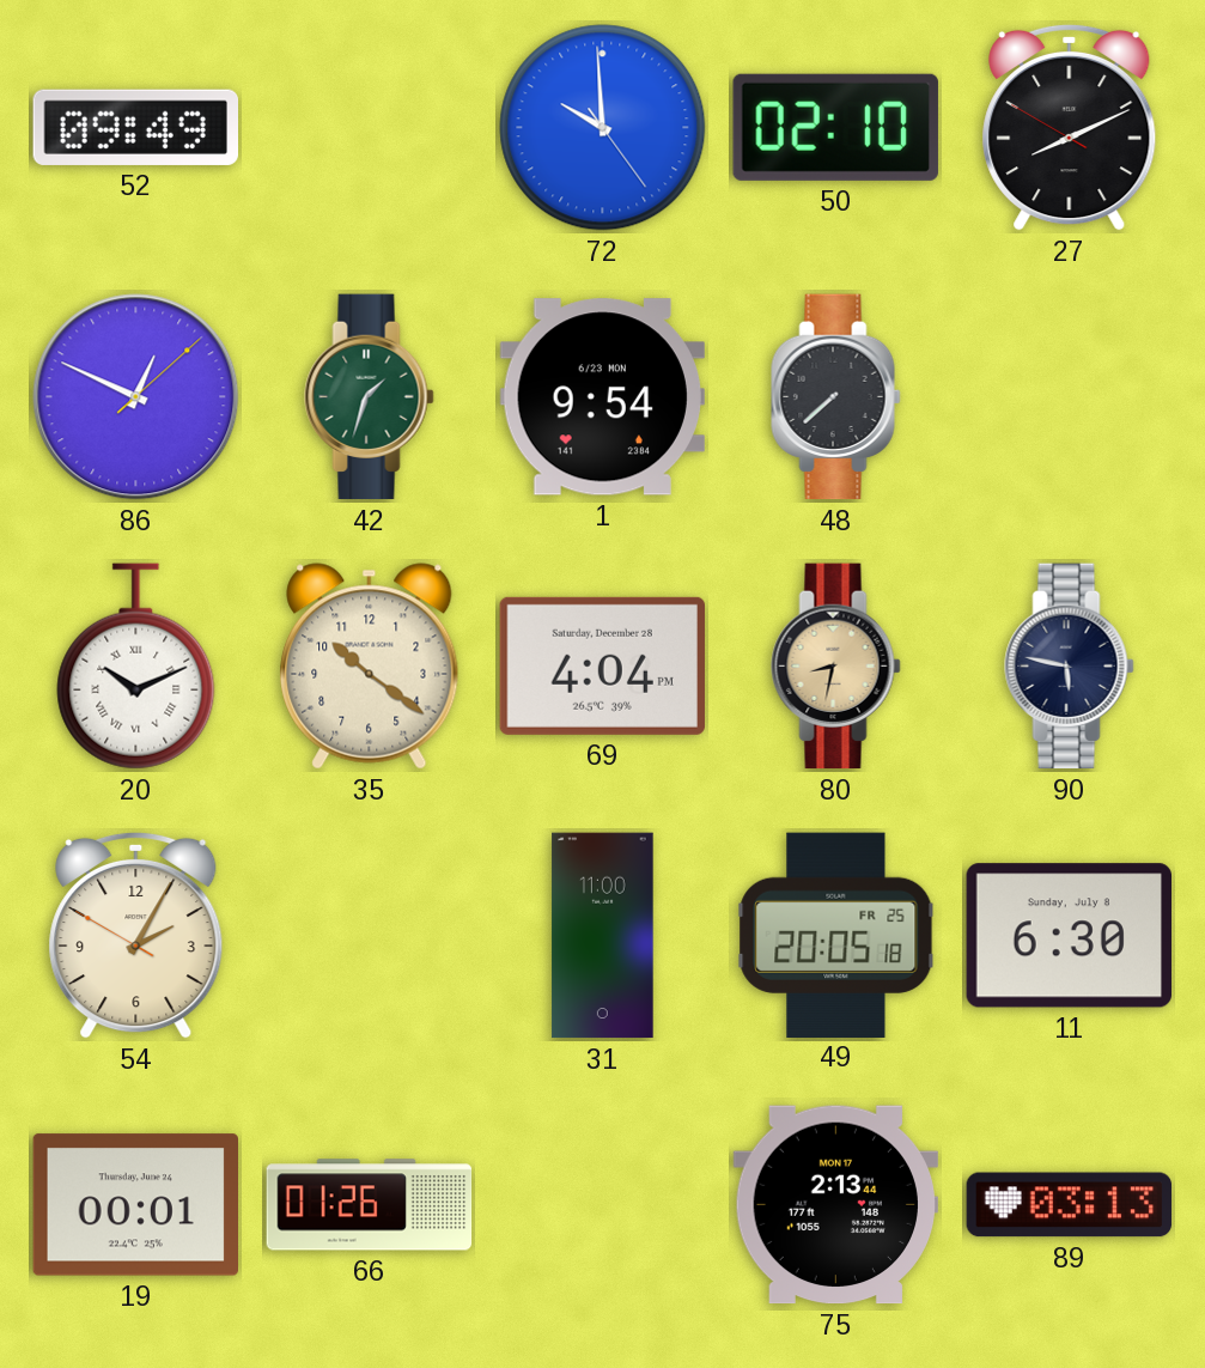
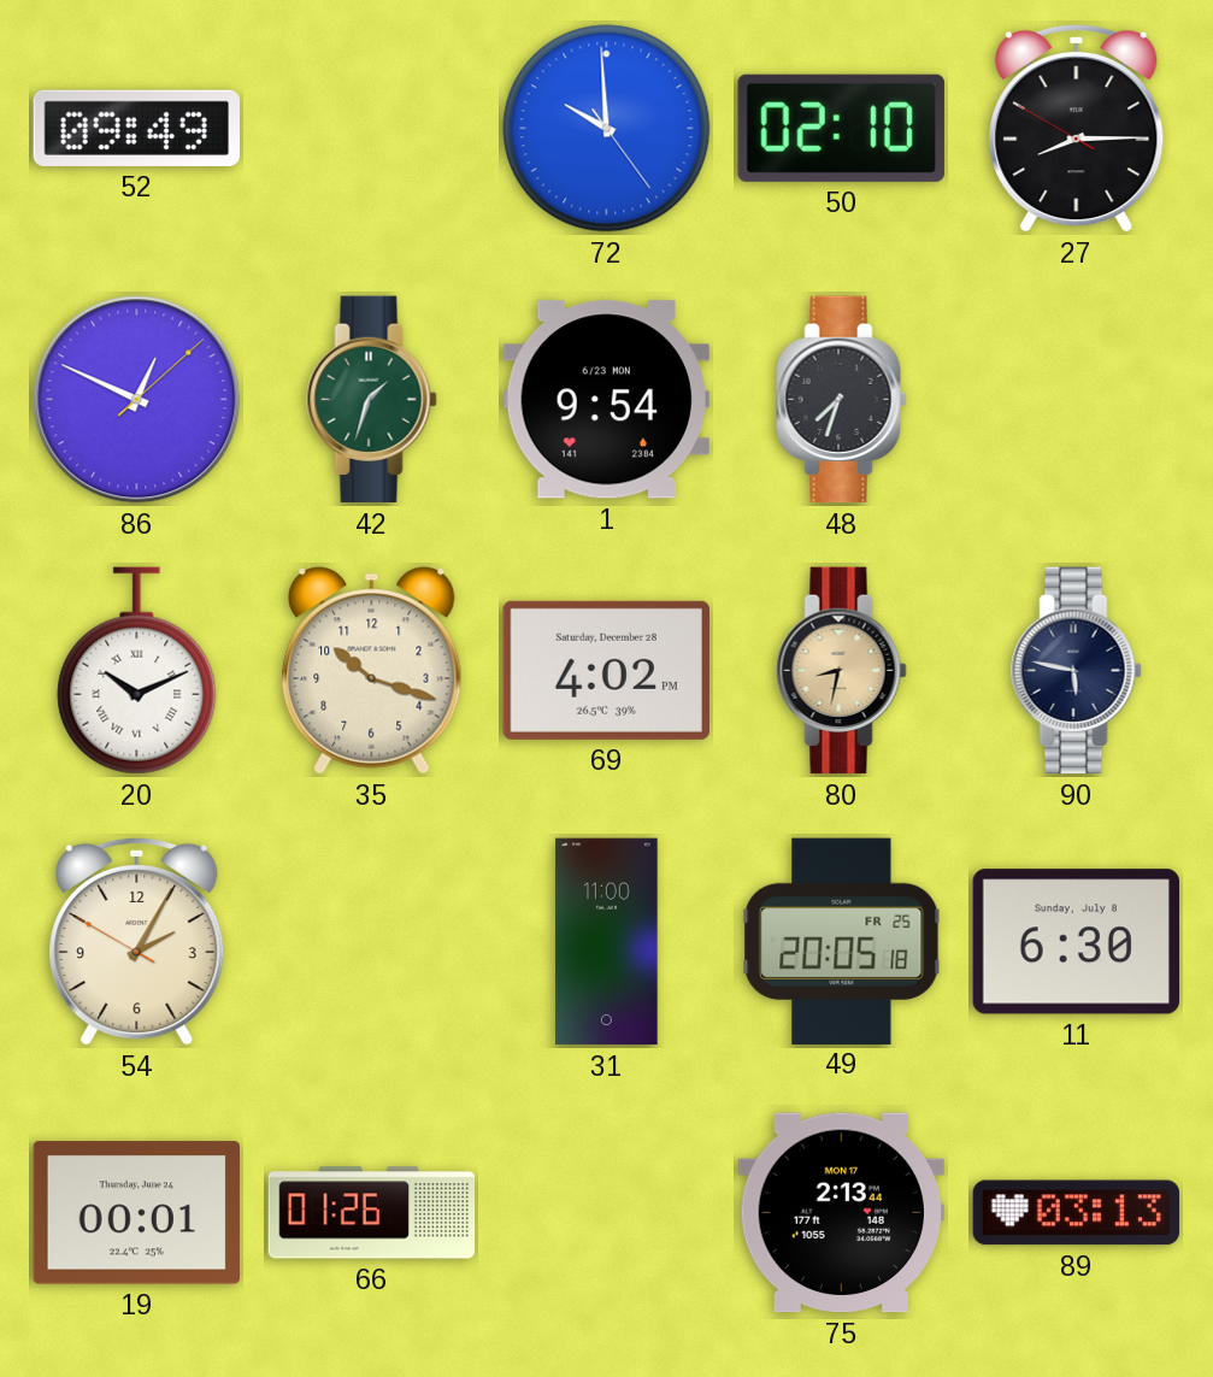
27: 8:10 -> 8:14
48: 7:38 -> 7:33
35: 10:21 -> 10:18
69: 4:04 -> 4:02
